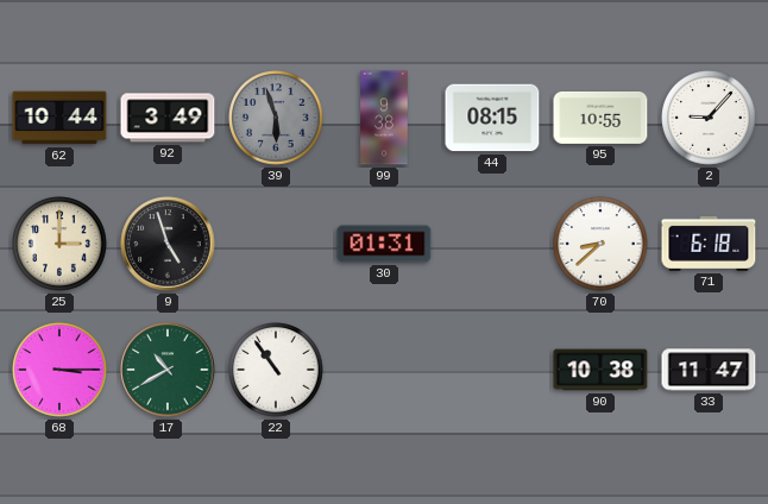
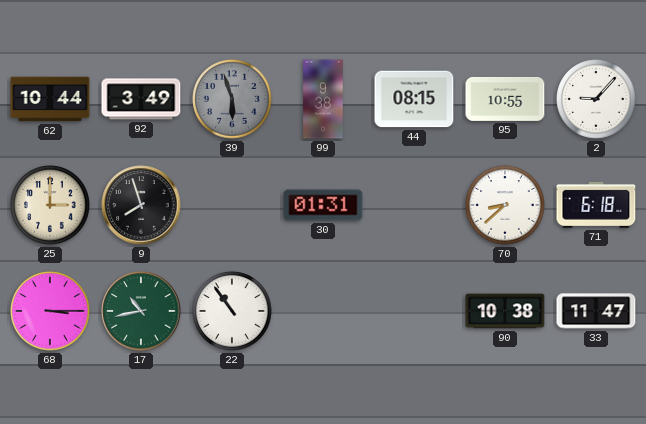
9: 4:57 -> 7:57
17: 10:40 -> 10:43
